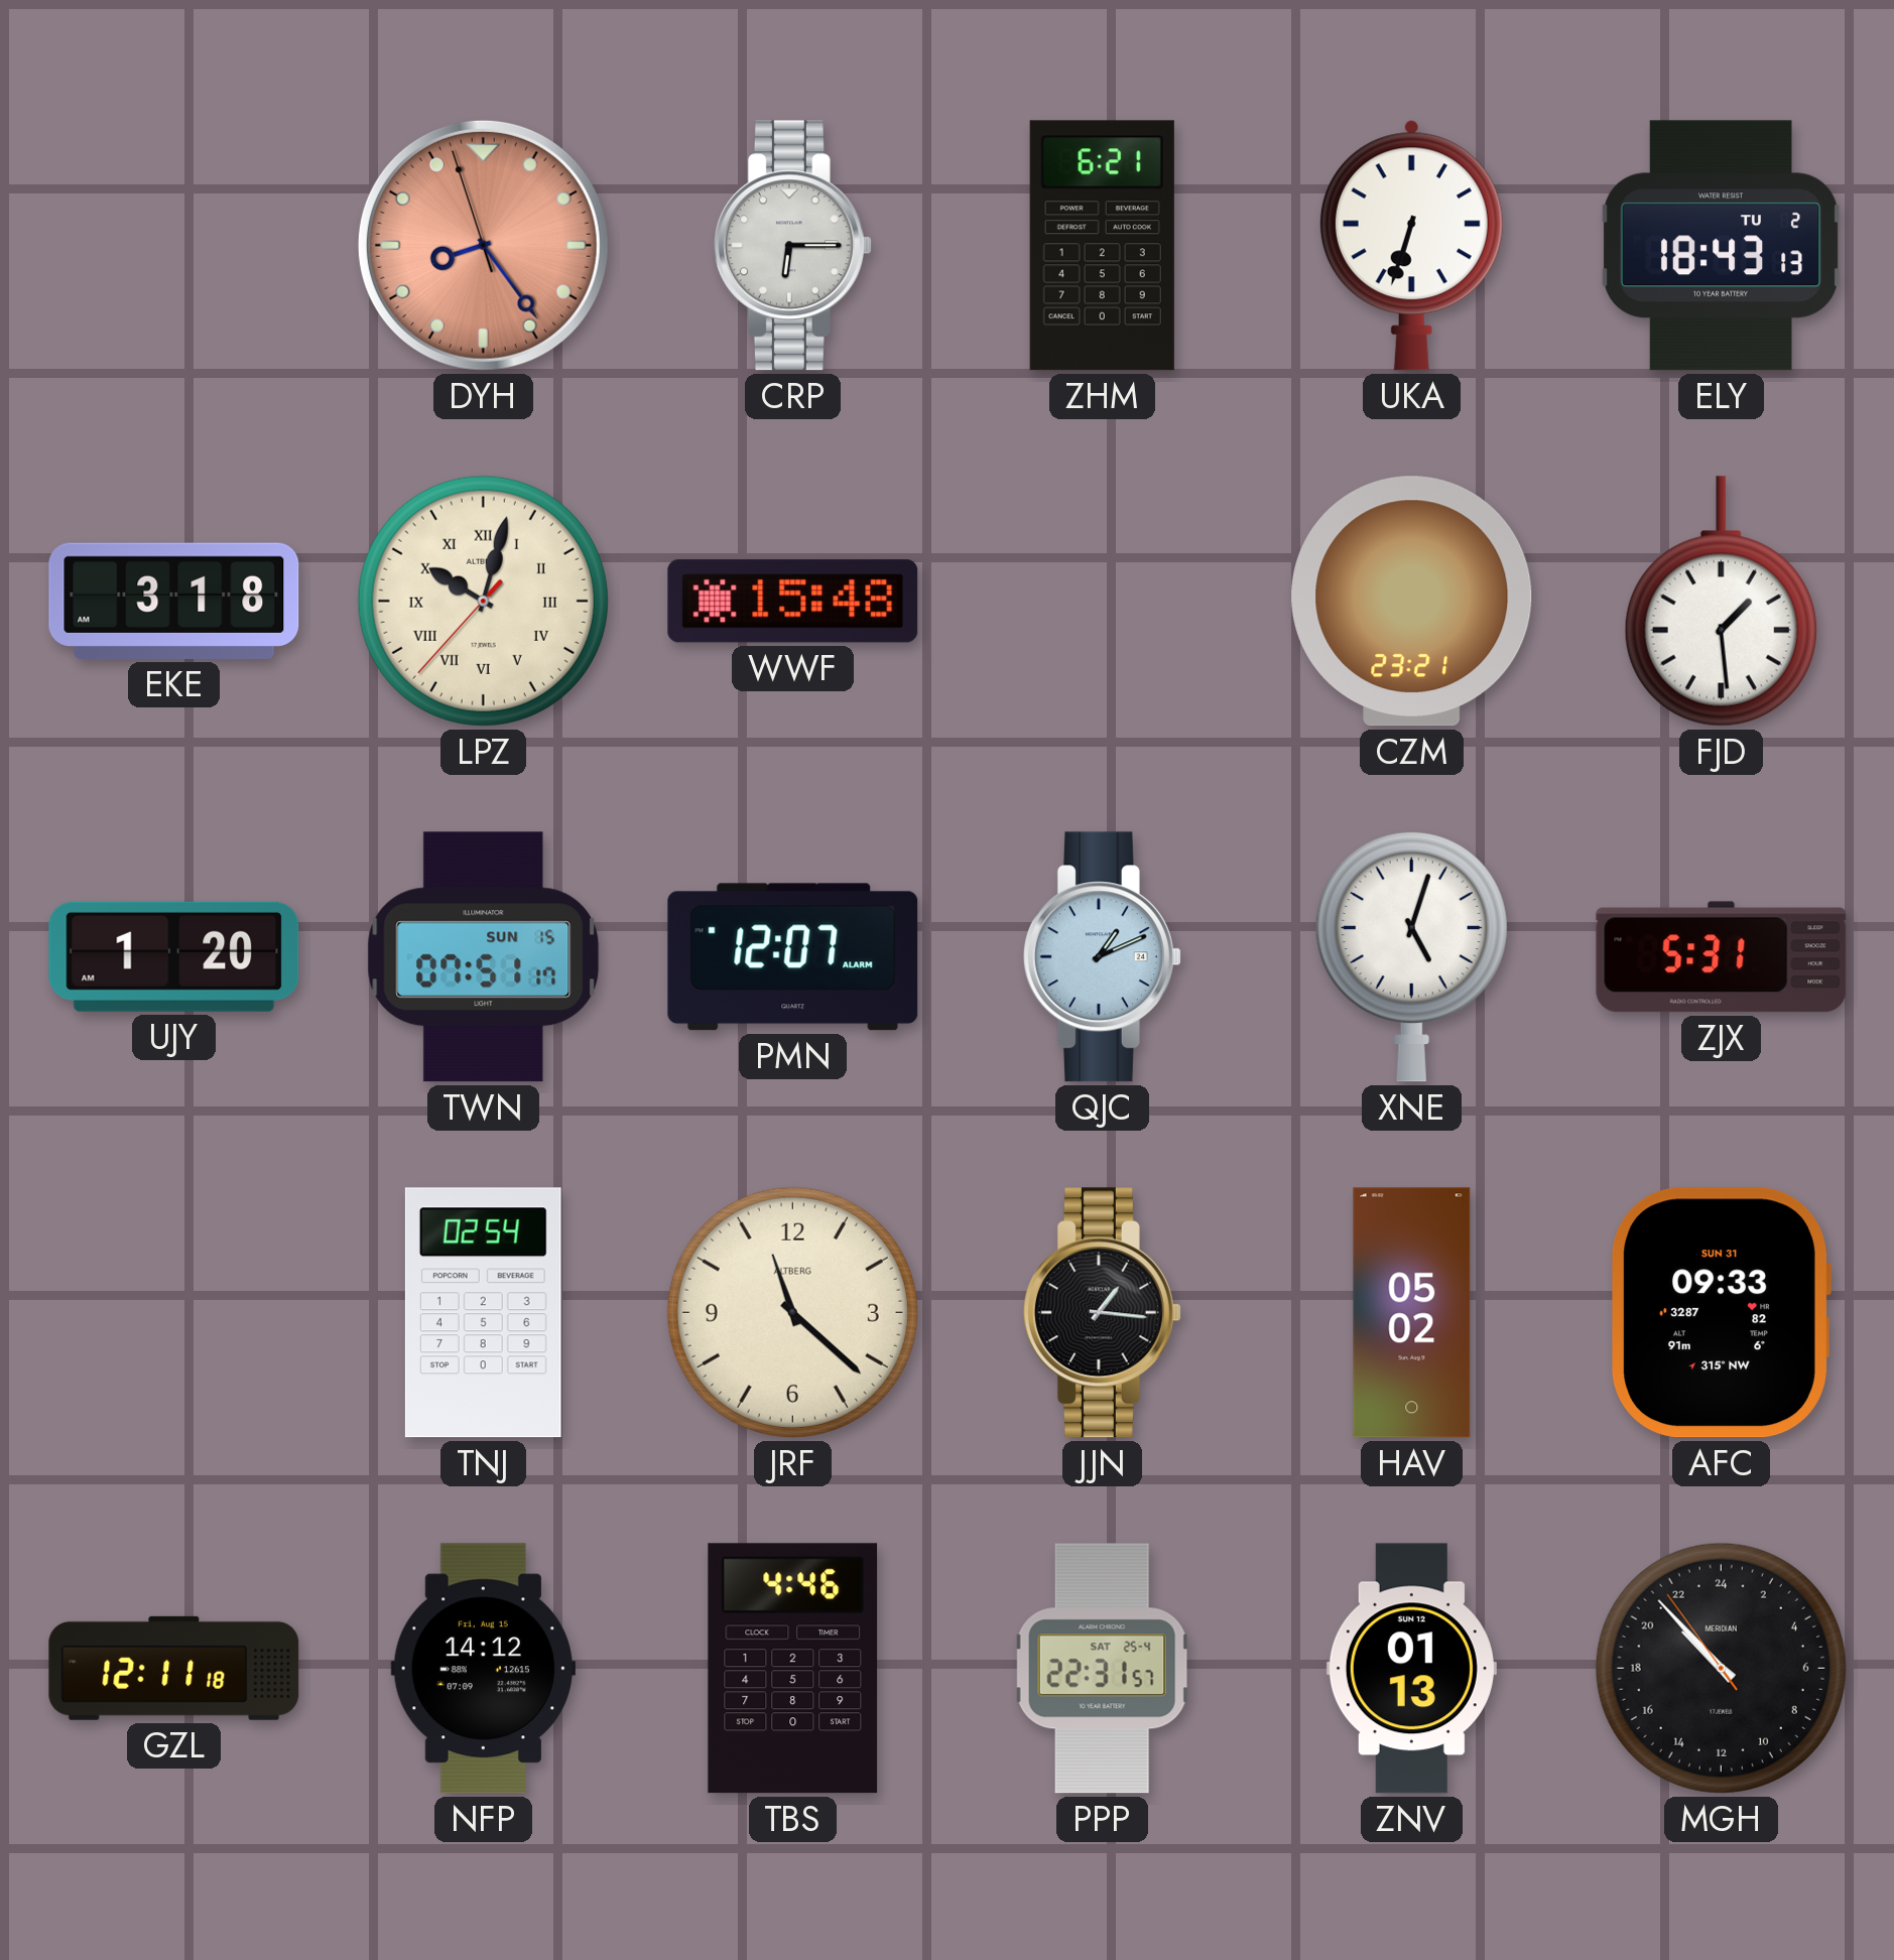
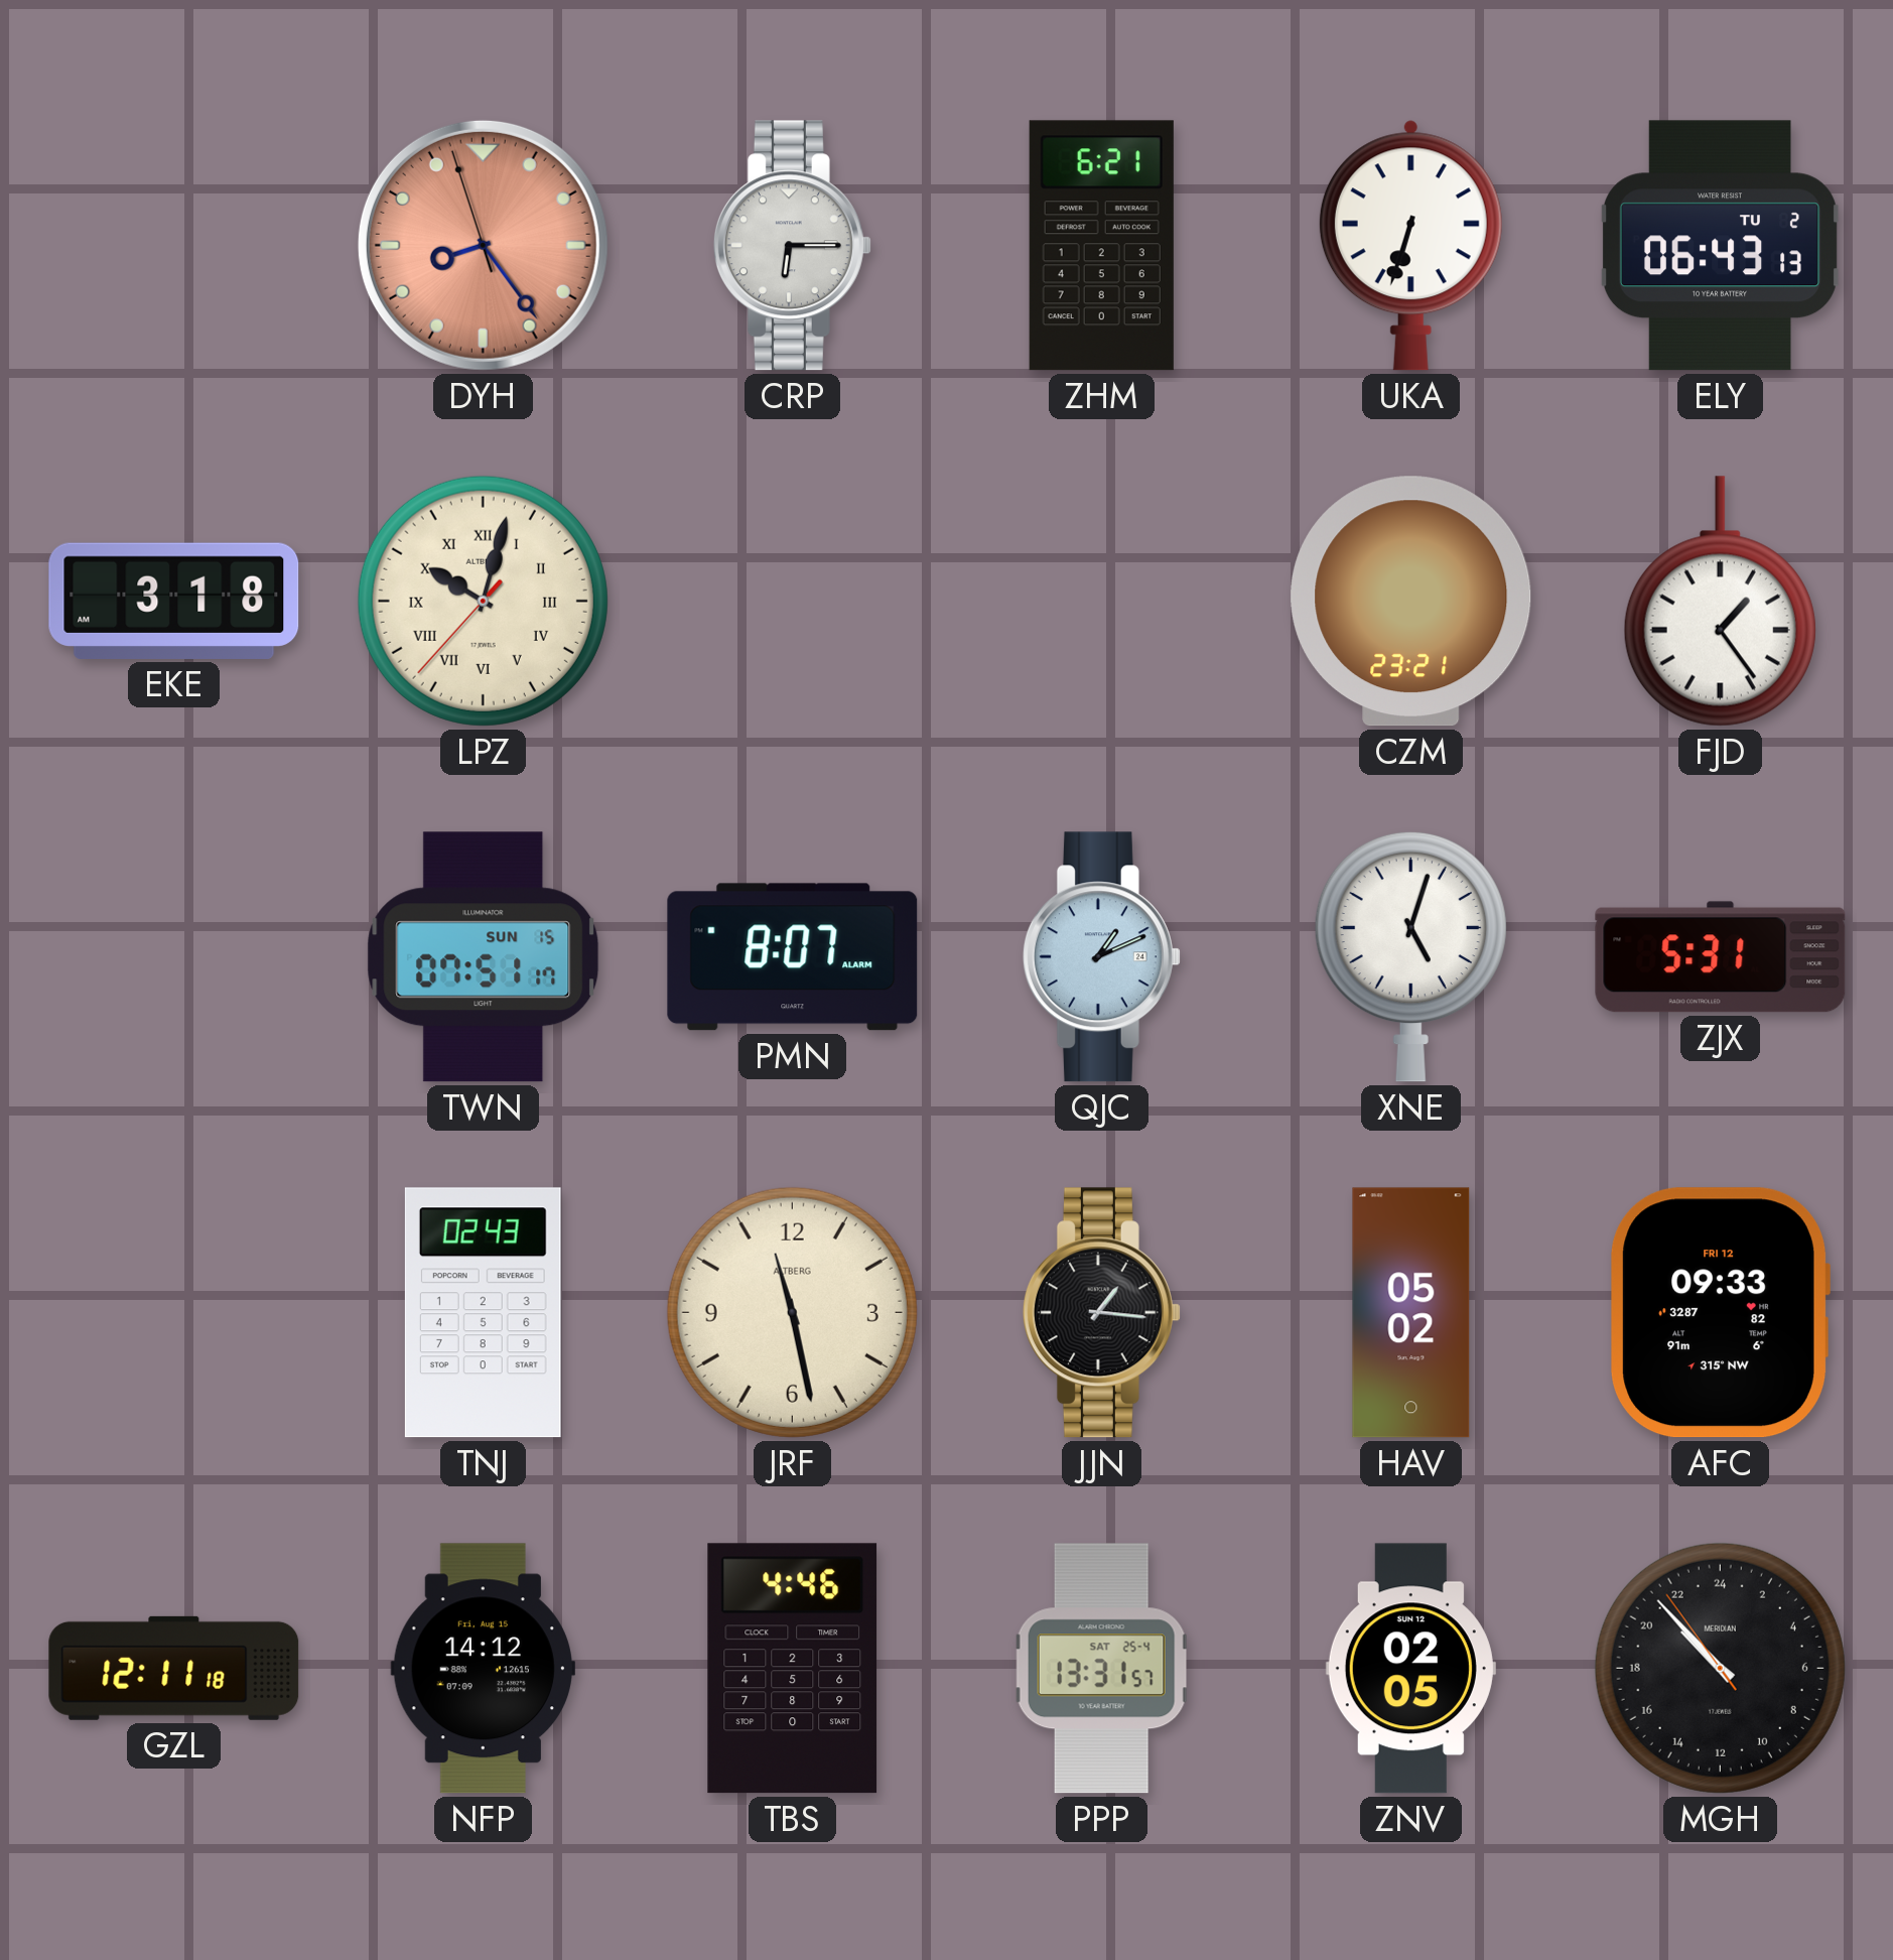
ELY: 18:43 -> 06:43
WWF: 15:48 -> none
FJD: 1:29 -> 1:24
UJY: 1:20 -> none
PMN: 12:07 -> 8:07
TNJ: 02:54 -> 02:43
JRF: 11:22 -> 11:28
AFC date: SUN 31 -> FRI 12
PPP: 22:31 -> 13:31
ZNV: 01:13 -> 02:05
